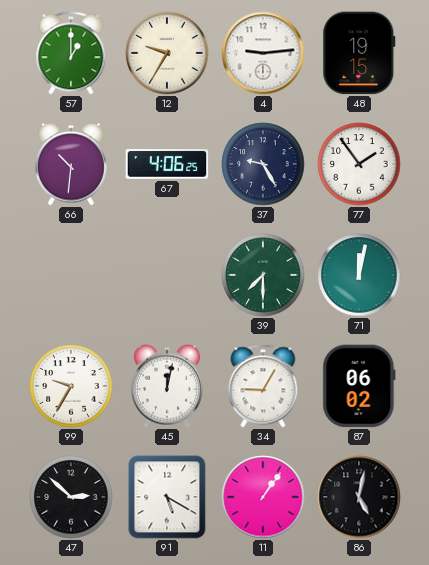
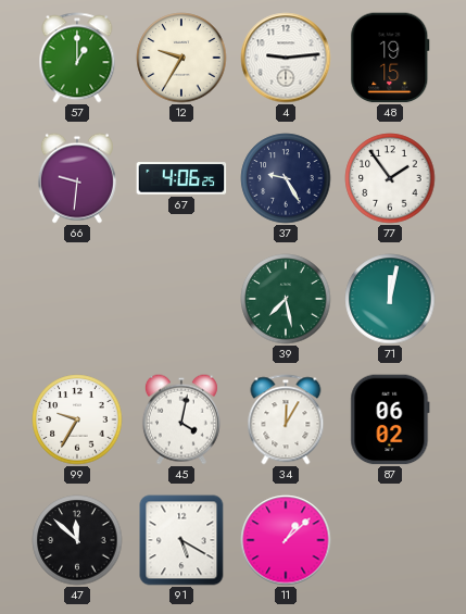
66: 10:31 -> 9:31
39: 7:30 -> 7:28
45: 12:02 -> 4:02
34: 9:05 -> 12:05
47: 2:52 -> 11:52
11: 1:06 -> 1:08
86: 5:02 -> none
